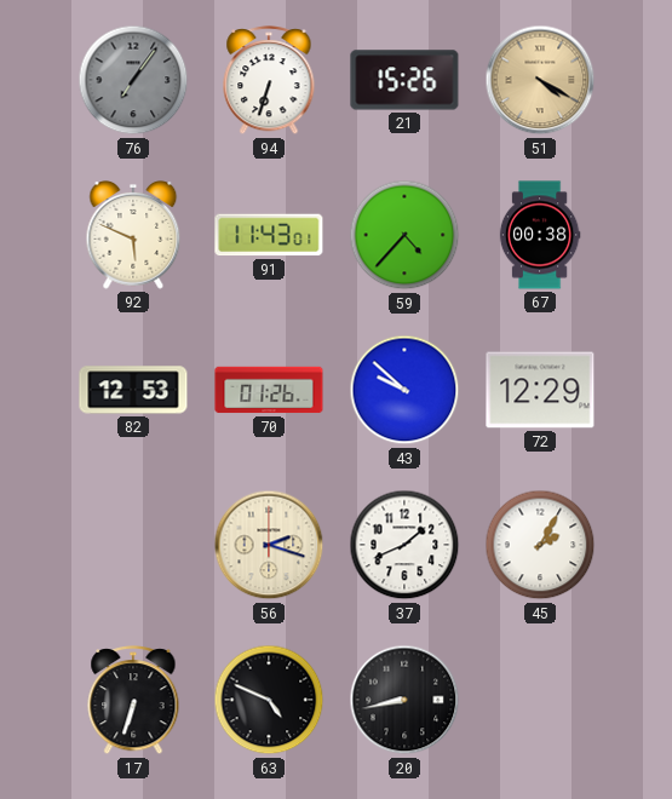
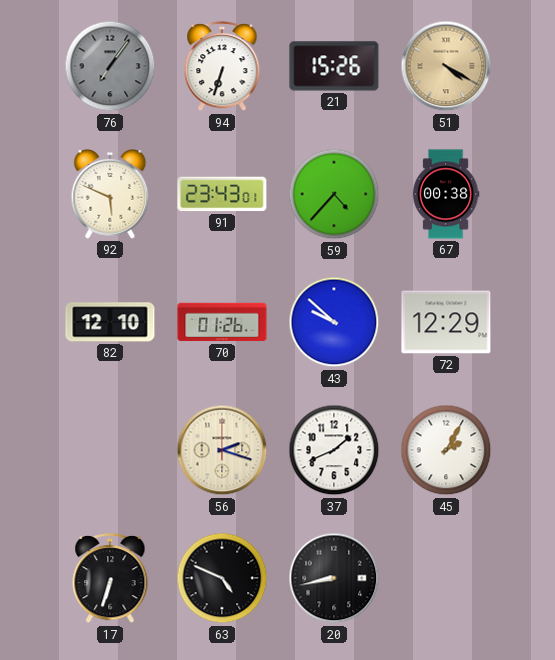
91: 11:43 -> 23:43
82: 12:53 -> 12:10
